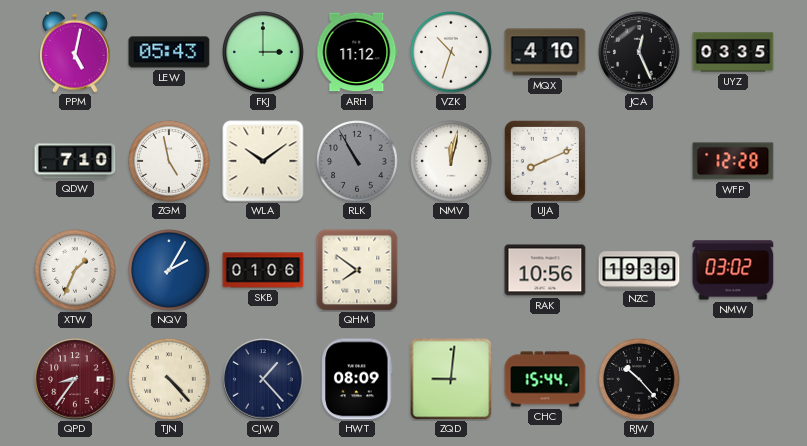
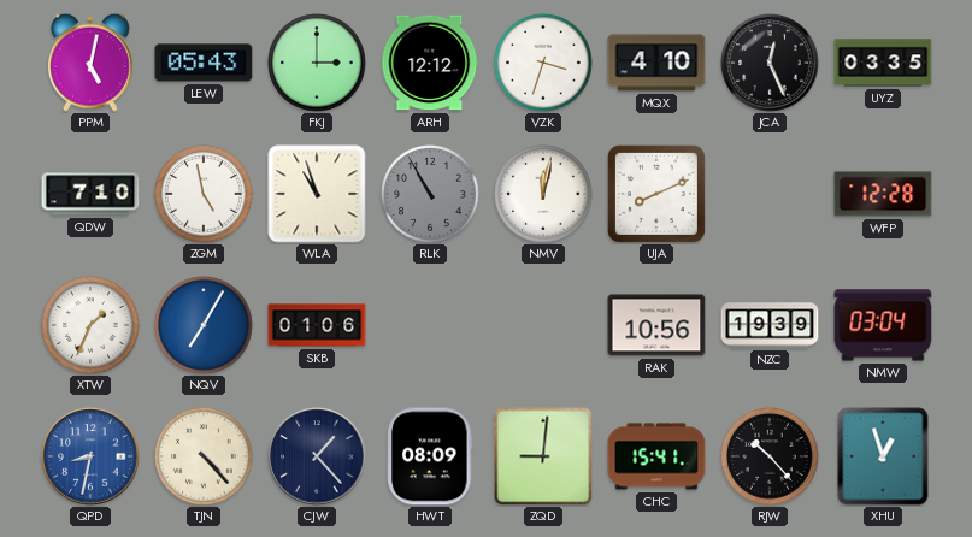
ARH: 11:12 -> 12:12
VZK: 10:33 -> 3:33
WLA: 10:09 -> 10:57
NQV: 2:05 -> 7:05
QHM: 7:51 -> none
NMW: 03:02 -> 03:04
QPD: 8:36 -> 8:32
QPD dial: burgundy -> blue
CHC: 15:44 -> 15:41
XHU: none -> 12:57
